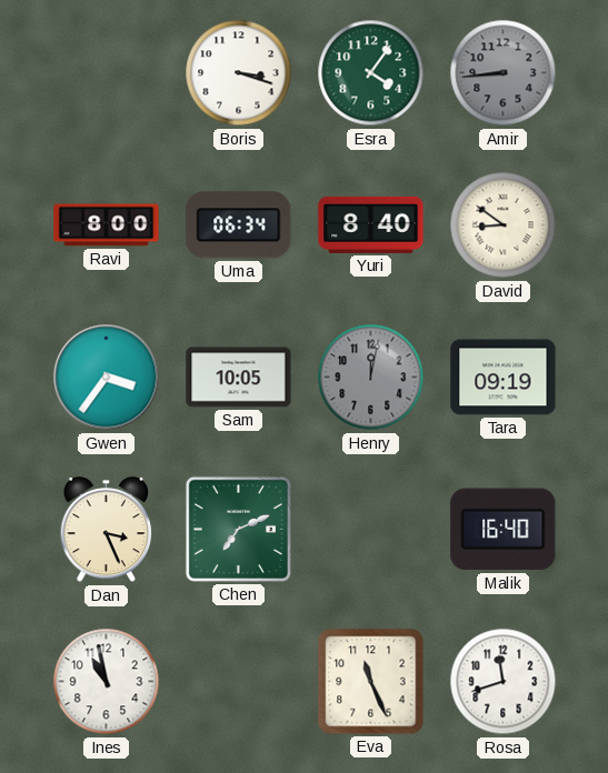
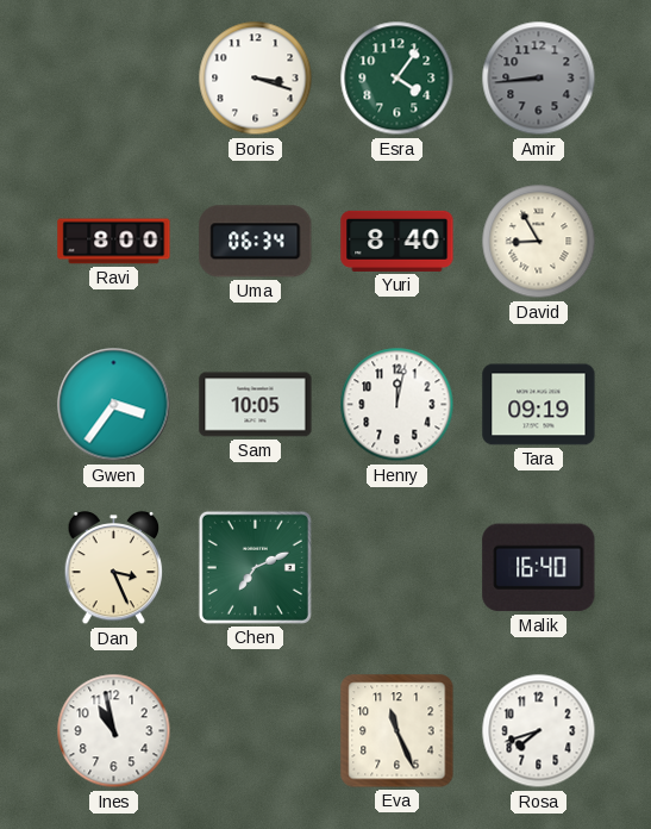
David: 8:51 -> 8:55
Henry dial: grey -> white
Rosa: 11:42 -> 7:42
